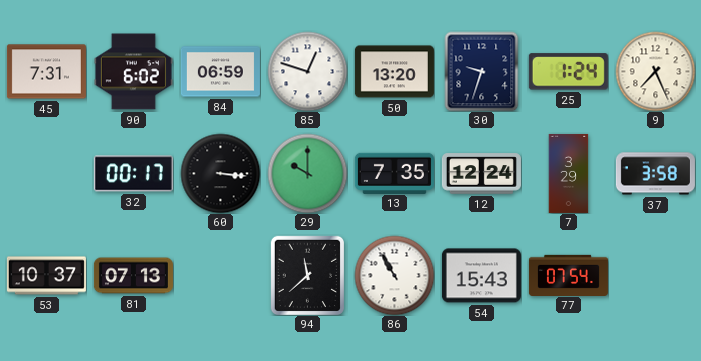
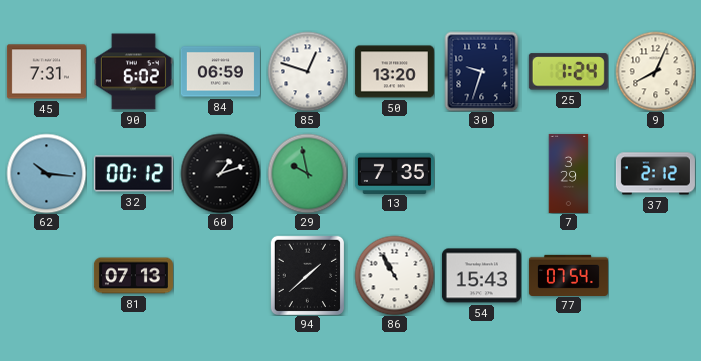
9: 7:26 -> 8:04
62: none -> 10:16
32: 00:17 -> 00:12
60: 3:16 -> 1:12
29: 10:00 -> 9:58
12: 12:24 -> none
37: 3:58 -> 2:12
53: 10:37 -> none
94: 11:38 -> 1:38
